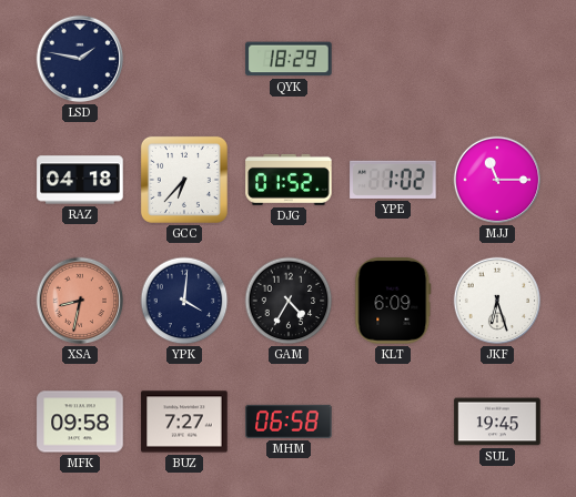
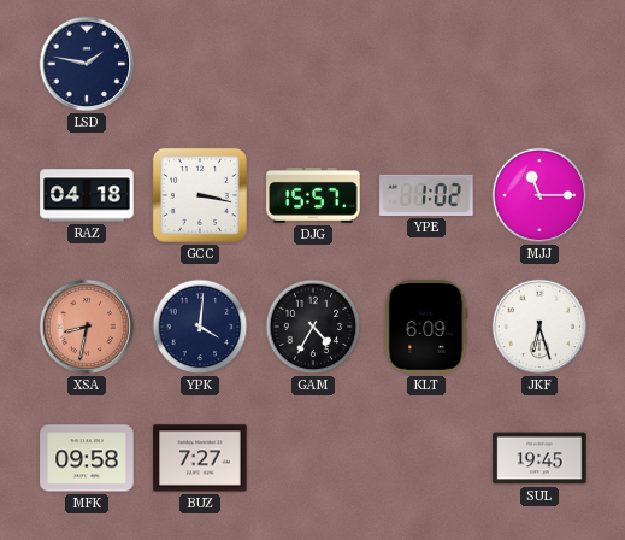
QYK: 18:29 -> none
GCC: 6:37 -> 3:17
DJG: 01:52 -> 15:57
MHM: 06:58 -> none
